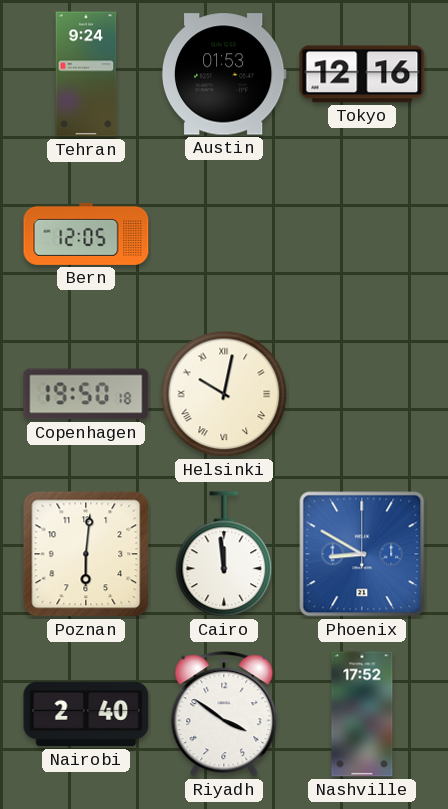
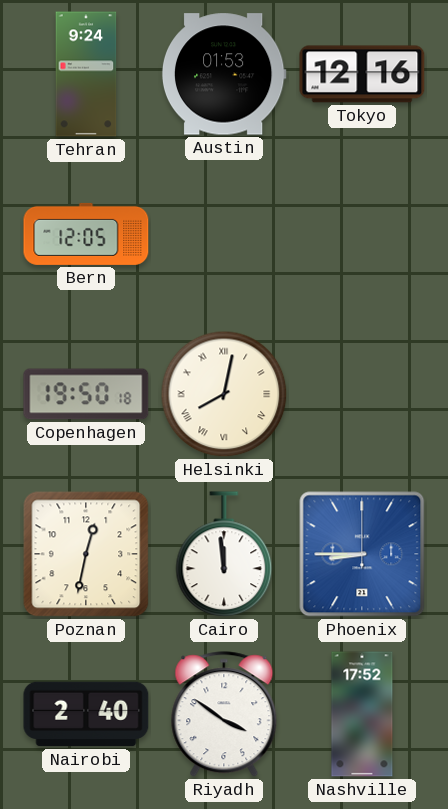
Helsinki: 10:02 -> 8:02
Poznan: 6:01 -> 12:32
Phoenix: 8:50 -> 8:45
